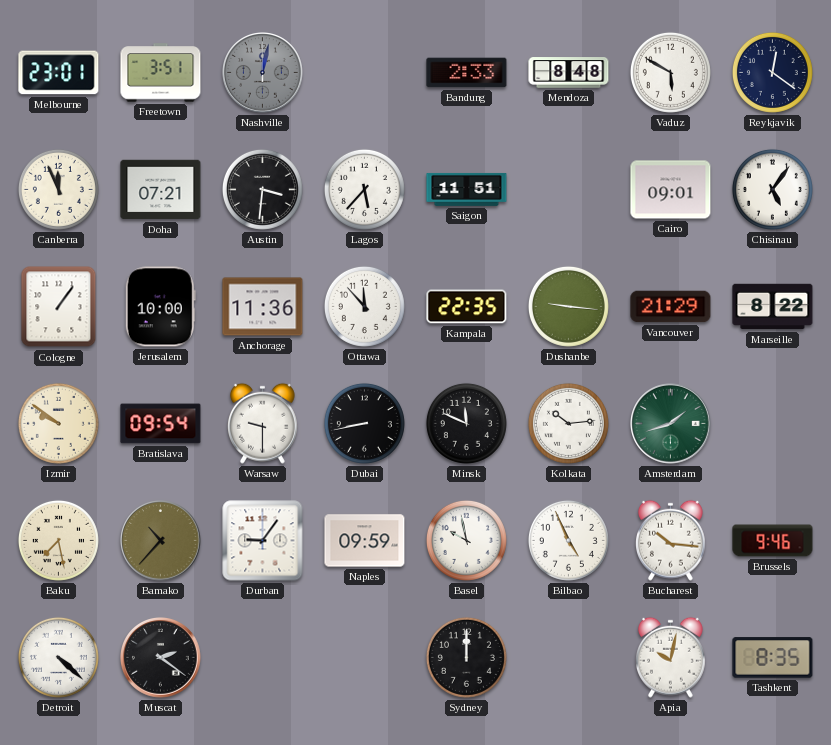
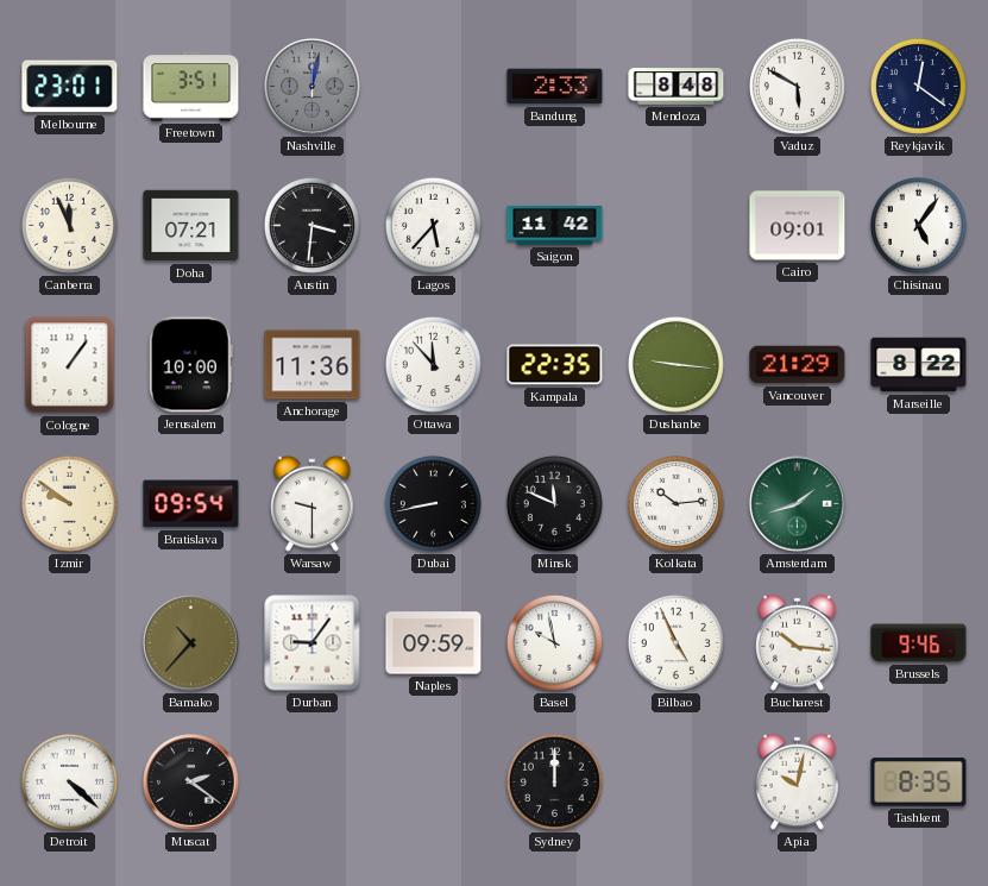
Saigon: 11:51 -> 11:42
Baku: 7:28 -> none
